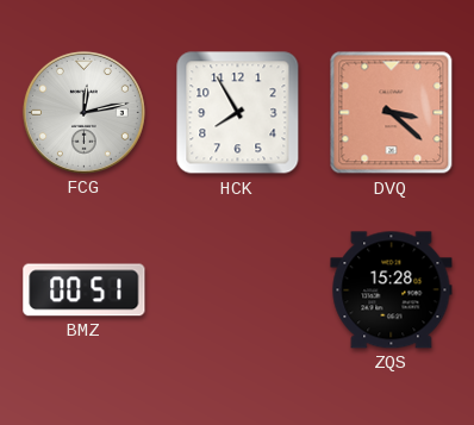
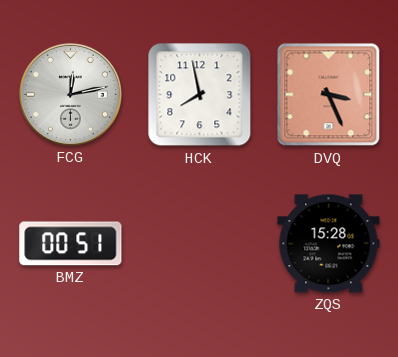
HCK: 7:55 -> 7:58
DVQ: 3:22 -> 3:26
